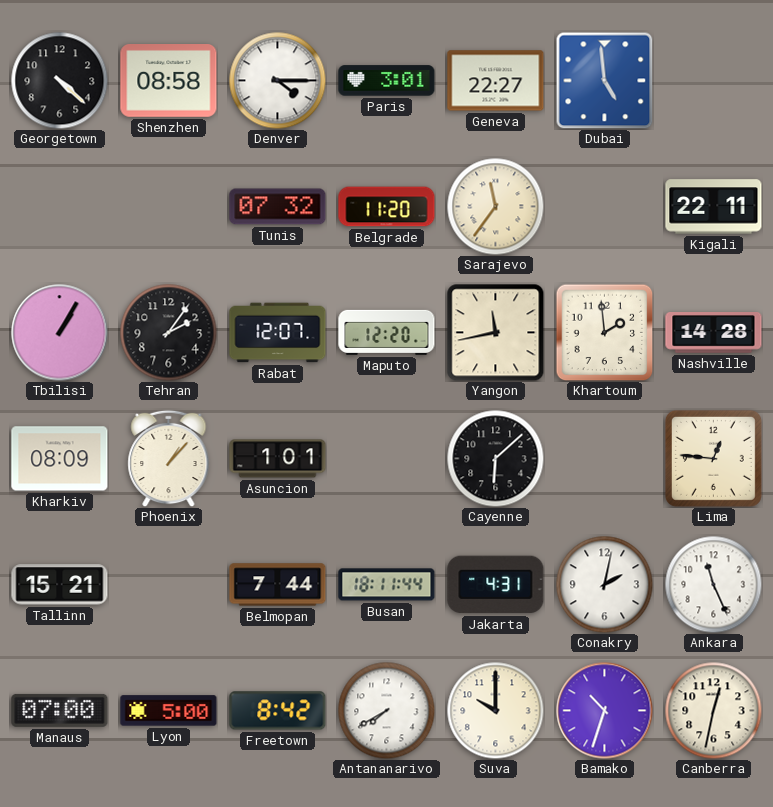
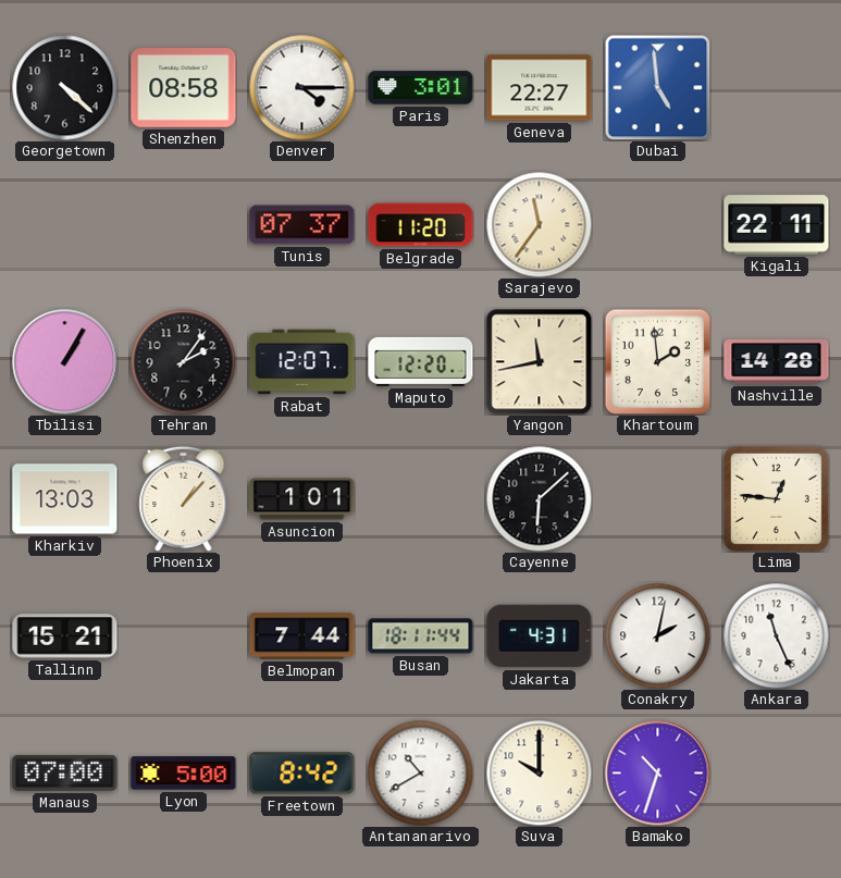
Tunis: 07:32 -> 07:37
Kharkiv: 08:09 -> 13:03
Antananarivo: 7:40 -> 10:40
Canberra: 12:32 -> none
